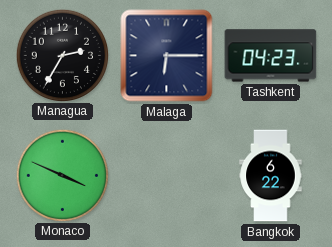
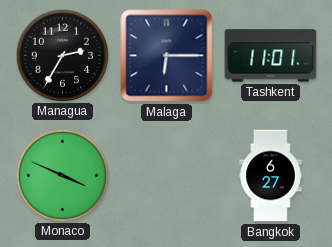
Tashkent: 04:23 -> 11:01
Bangkok: 6:22 -> 6:27
